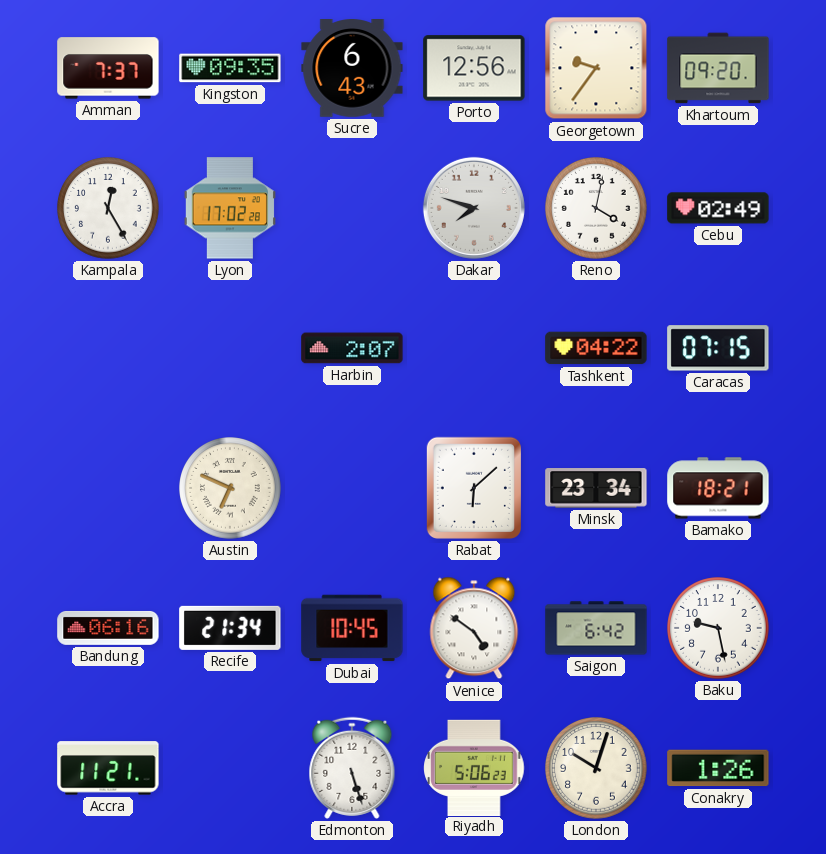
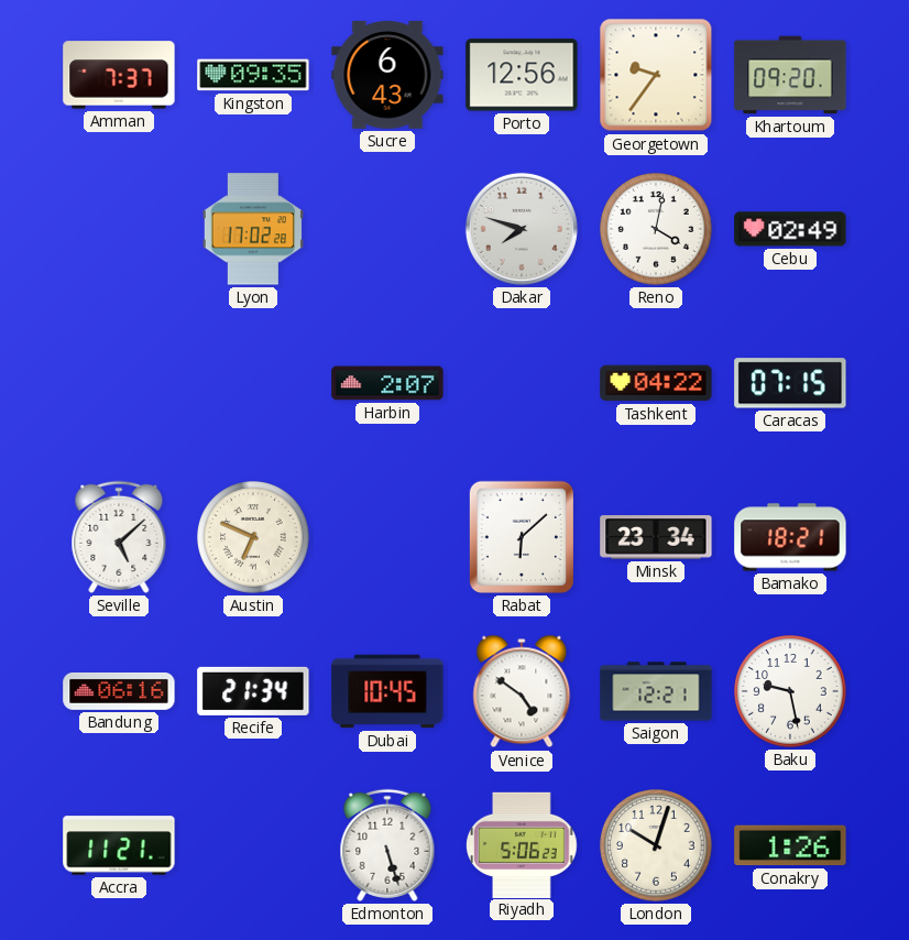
Kampala: 12:25 -> none
Seville: none -> 5:08
Saigon: 6:42 -> 12:21
